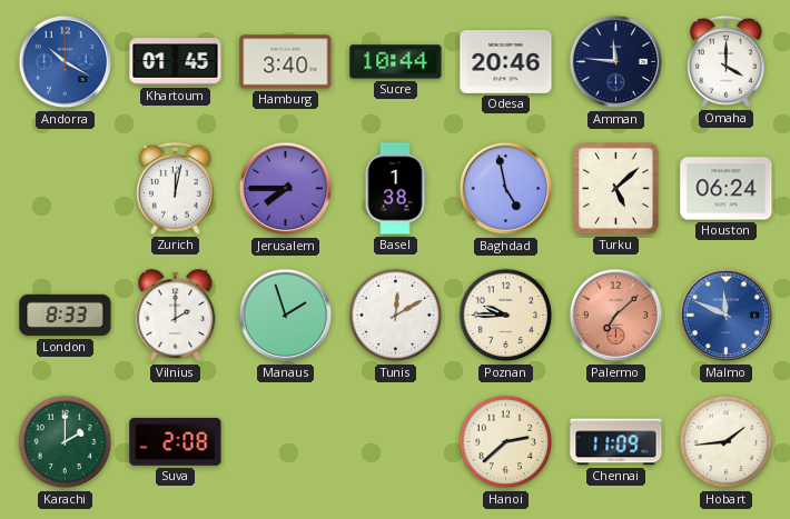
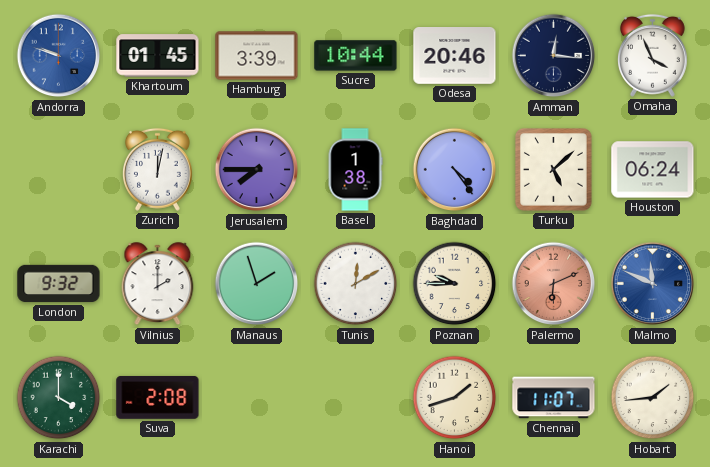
Andorra: 10:20 -> 9:48
Hamburg: 3:40 -> 3:39
Amman: 11:46 -> 12:16
Omaha: 4:00 -> 3:56
Baghdad: 4:58 -> 4:24
London: 8:33 -> 9:32
Palermo: 7:08 -> 6:11
Karachi: 2:00 -> 4:00
Hanoi: 2:38 -> 1:42
Chennai: 11:09 -> 11:07
